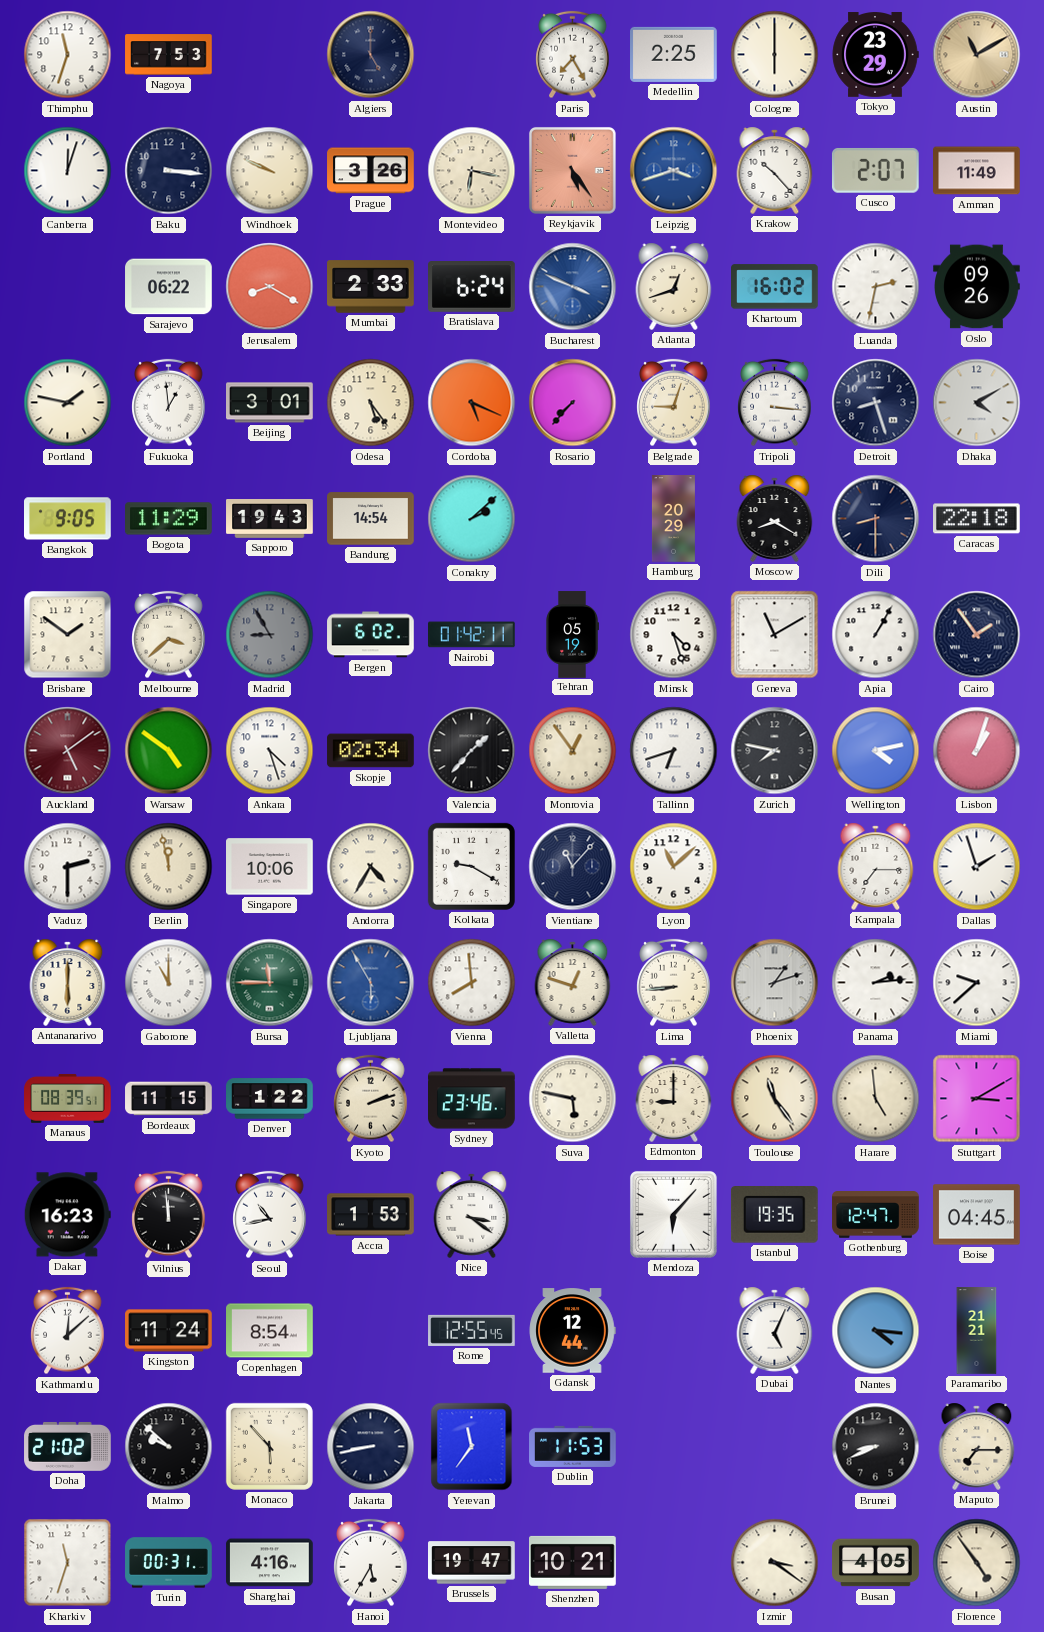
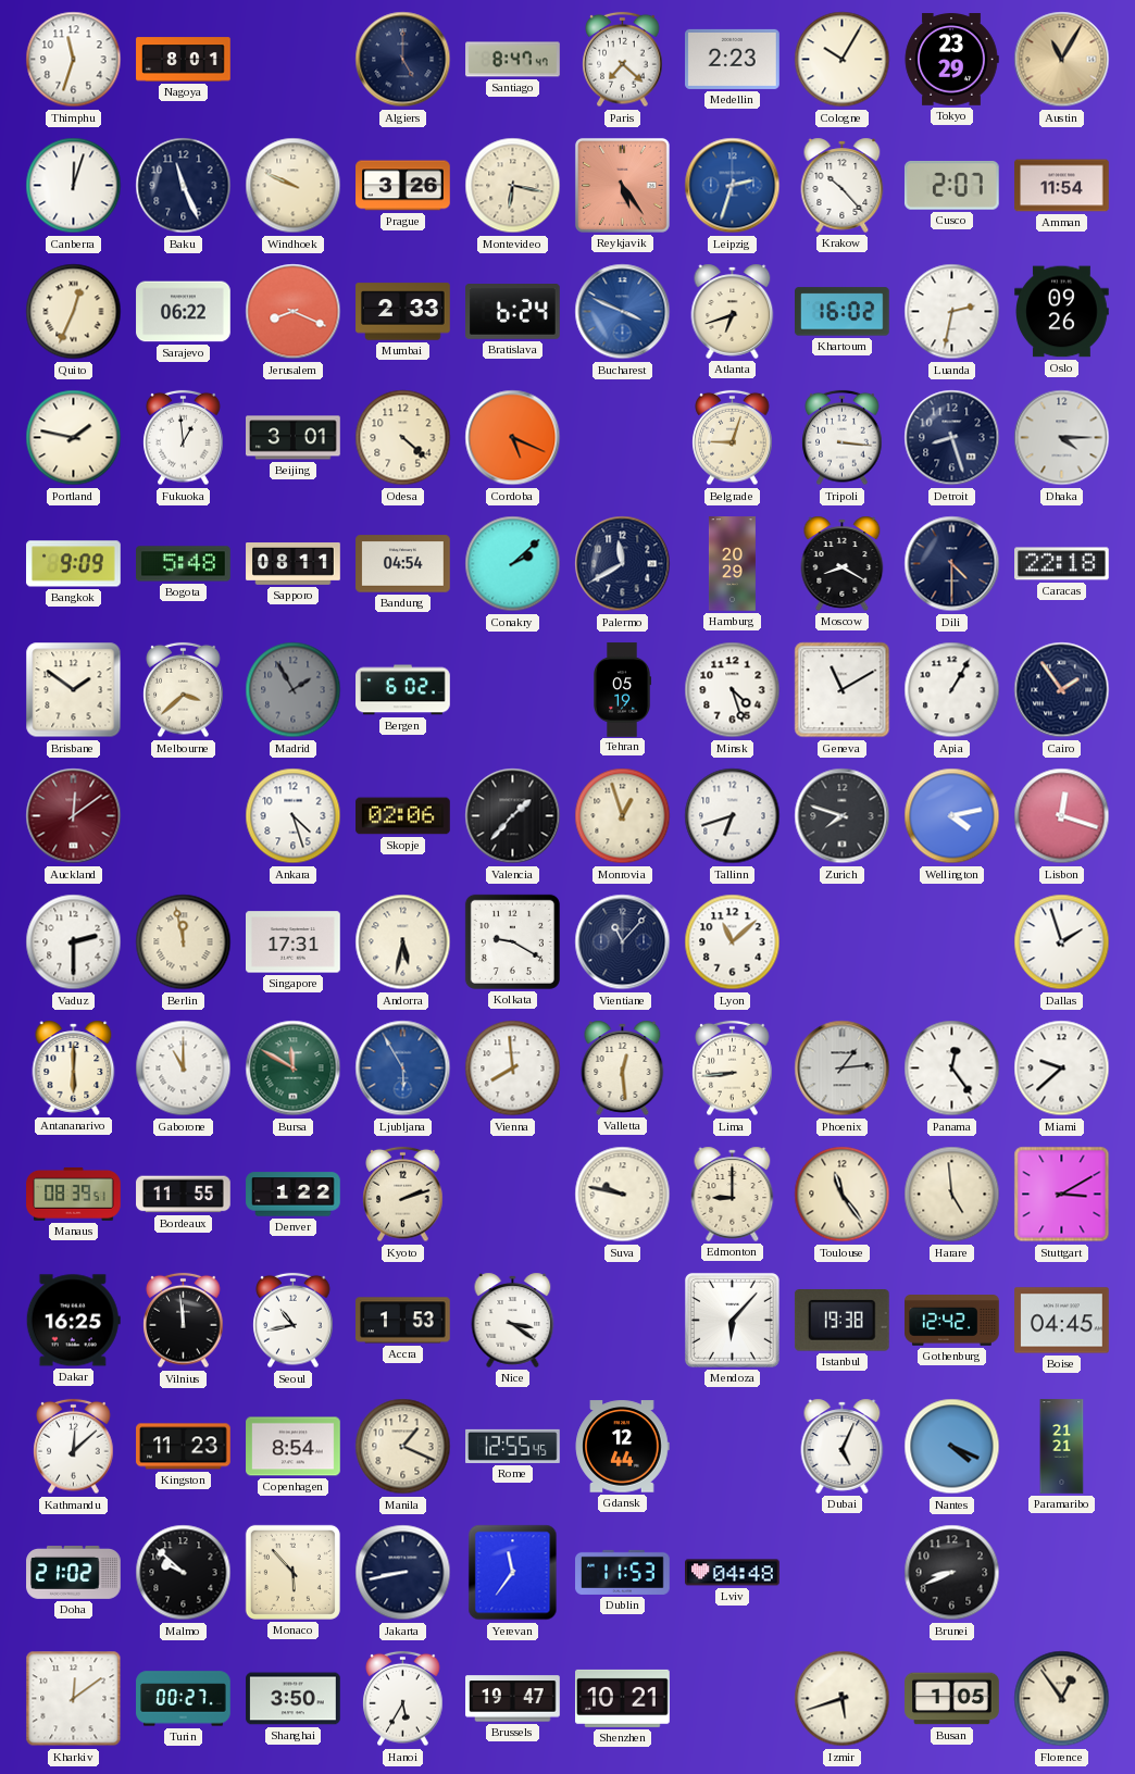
Nagoya: 7:53 -> 8:01
Santiago: none -> 8:47
Paris: 7:25 -> 7:22
Medellin: 2:25 -> 2:23
Cologne: 6:00 -> 10:05
Austin: 11:10 -> 11:05
Baku: 3:16 -> 11:26
Leipzig: 3:42 -> 2:33
Amman: 11:49 -> 11:54
Quito: none -> 12:34
Jerusalem: 8:20 -> 8:19
Atlanta: 12:42 -> 6:42
Odesa: 5:24 -> 4:22
Rosario: 7:37 -> none
Dhaka: 4:10 -> 4:15
Bangkok: 9:05 -> 9:09
Bogota: 11:29 -> 5:48
Sapporo: 19:43 -> 08:11
Bandung: 14:54 -> 04:54
Palermo: none -> 11:40
Dili: 8:30 -> 4:30
Madrid: 8:55 -> 1:55
Nairobi: 01:42 -> none
Auckland: 5:09 -> 12:09
Warsaw: 4:51 -> none
Skopje: 02:34 -> 02:06
Monrovia: 12:54 -> 12:57
Zurich: 7:47 -> 7:48
Lisbon: 1:03 -> 12:18
Singapore: 10:06 -> 17:31
Andorra: 4:35 -> 5:32
Kampala: 7:15 -> none
Bursa: 11:45 -> 11:50
Valletta: 12:48 -> 12:29
Phoenix: 1:12 -> 1:14
Panama: 2:14 -> 12:24
Bordeaux: 11:15 -> 11:55
Sydney: 23:46 -> none
Suva: 5:47 -> 9:47
Dakar: 16:23 -> 16:25
Istanbul: 19:35 -> 19:38
Gothenburg: 12:47 -> 12:42
Kingston: 11:24 -> 11:23
Manila: none -> 1:19
Nantes: 4:16 -> 4:19
Lviv: none -> 04:48
Maputo: 7:15 -> none
Kharkiv: 11:33 -> 12:09
Turin: 00:31 -> 00:27
Shanghai: 4:16 -> 3:50
Izmir: 3:21 -> 5:42
Busan: 4:05 -> 1:05
Florence: 4:54 -> 12:54
